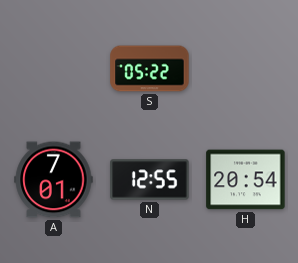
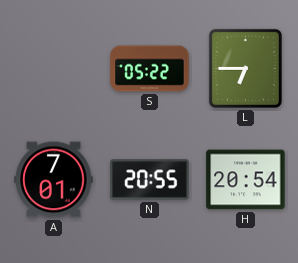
L: none -> 6:45
N: 12:55 -> 20:55
